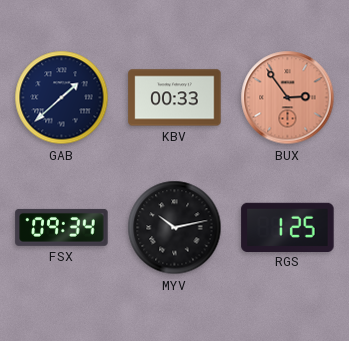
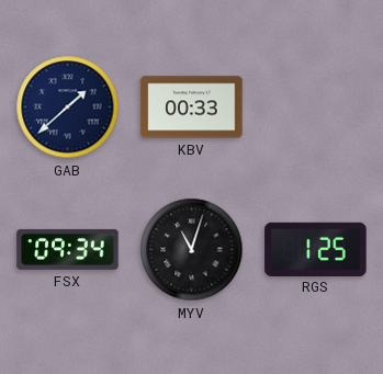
BUX: 2:54 -> none
MYV: 10:13 -> 11:03
